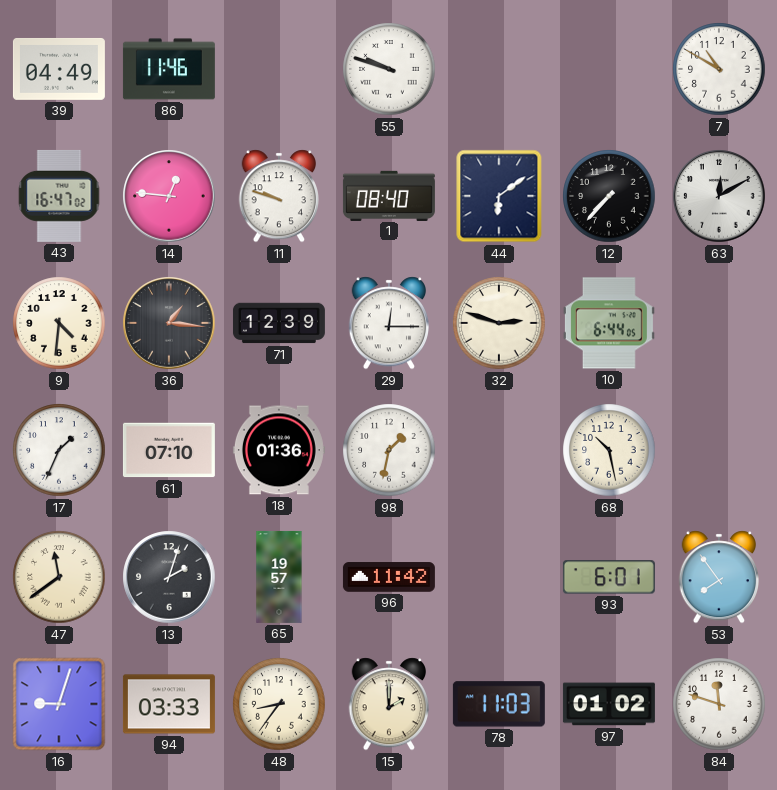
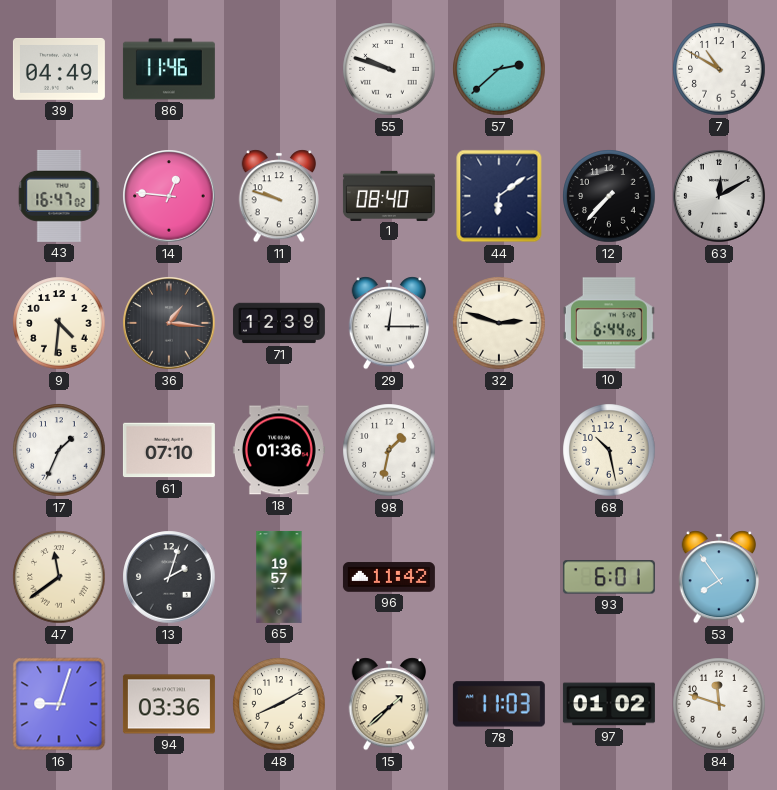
57: none -> 2:38
94: 03:33 -> 03:36
48: 8:36 -> 8:10
15: 2:00 -> 1:38
